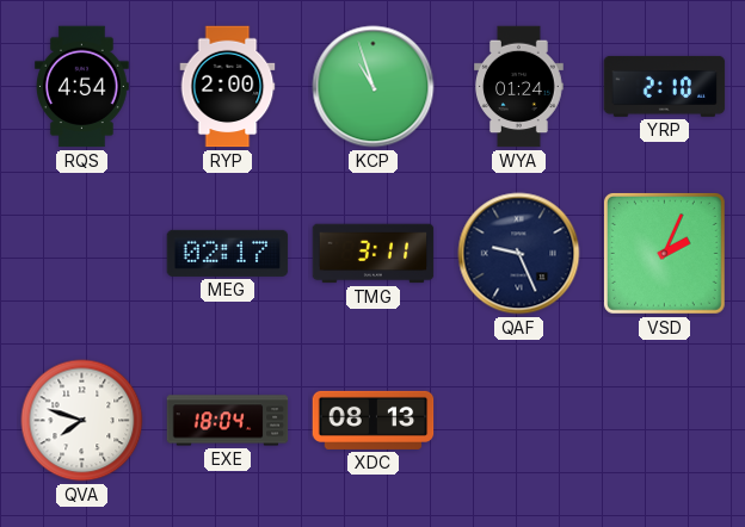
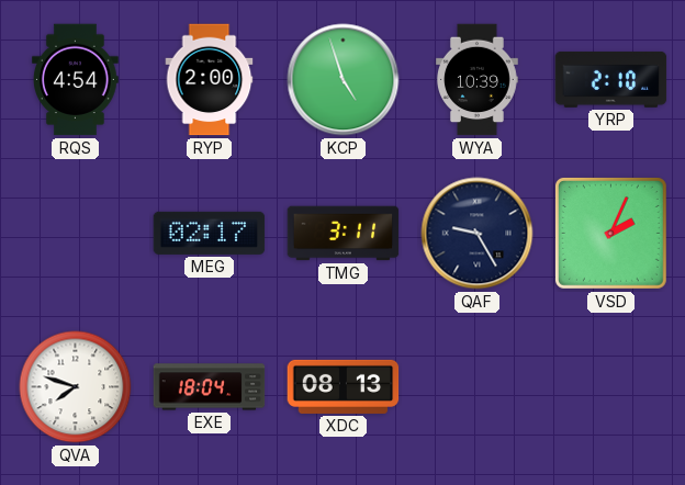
KCP: 10:57 -> 4:57
WYA: 01:24 -> 10:39
QAF: 9:26 -> 9:25
